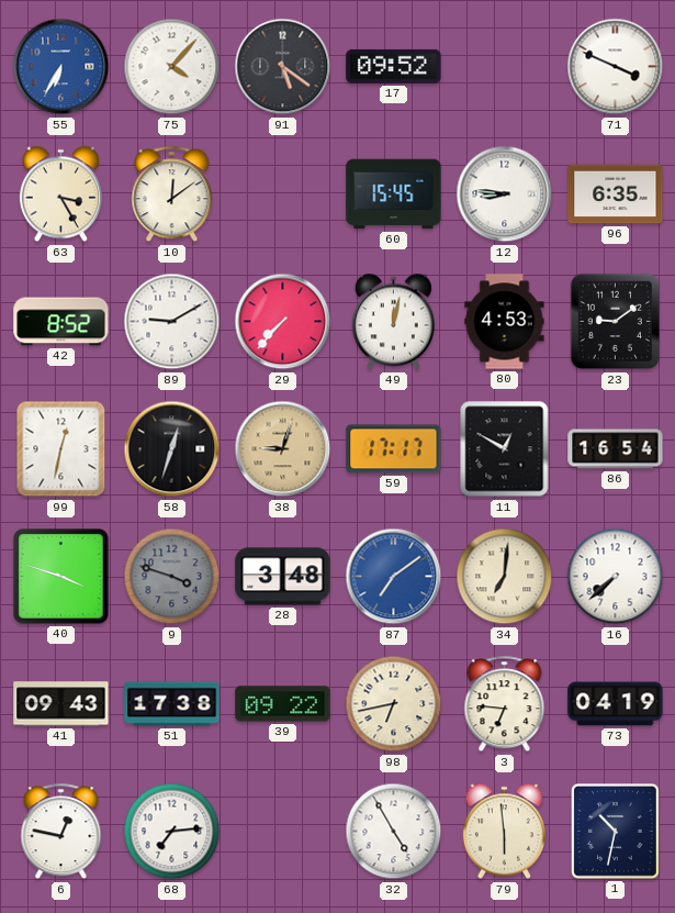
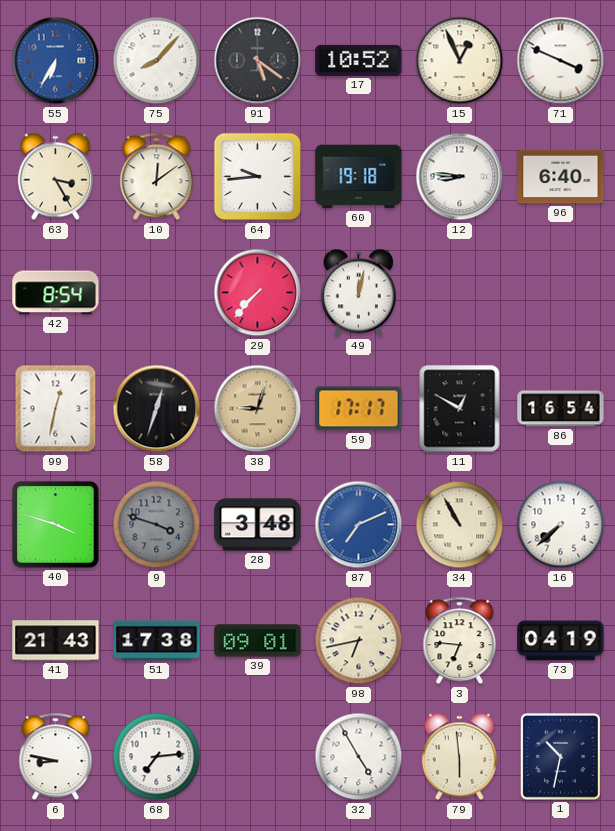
75: 4:07 -> 8:07
17: 09:52 -> 10:52
15: none -> 12:56
64: none -> 9:44
60: 15:45 -> 19:18
96: 6:35 -> 6:40
42: 8:52 -> 8:54
89: 9:10 -> none
80: 4:53 -> none
23: 9:09 -> none
87: 7:09 -> 7:11
34: 7:01 -> 10:55
41: 09:43 -> 21:43
39: 09:22 -> 09:01
6: 12:47 -> 8:47
